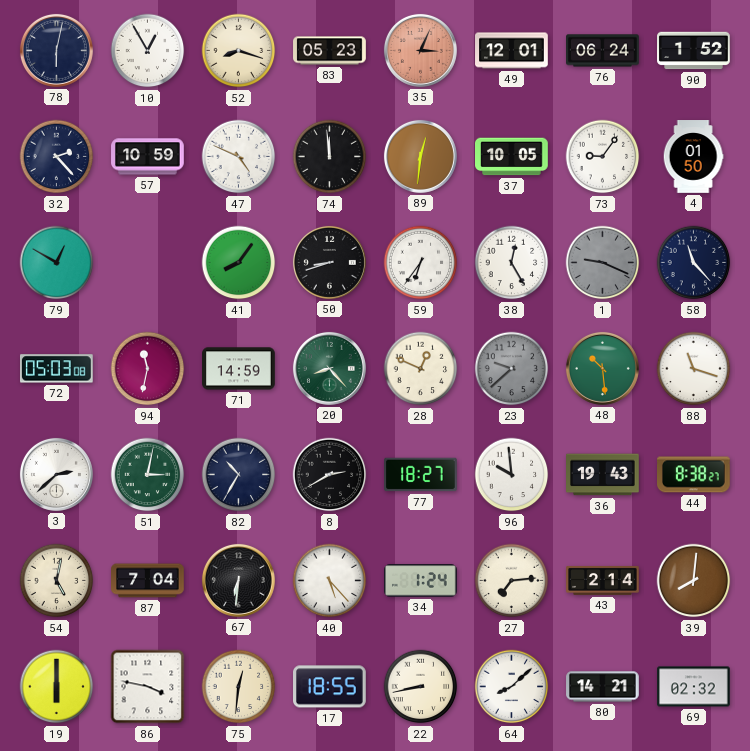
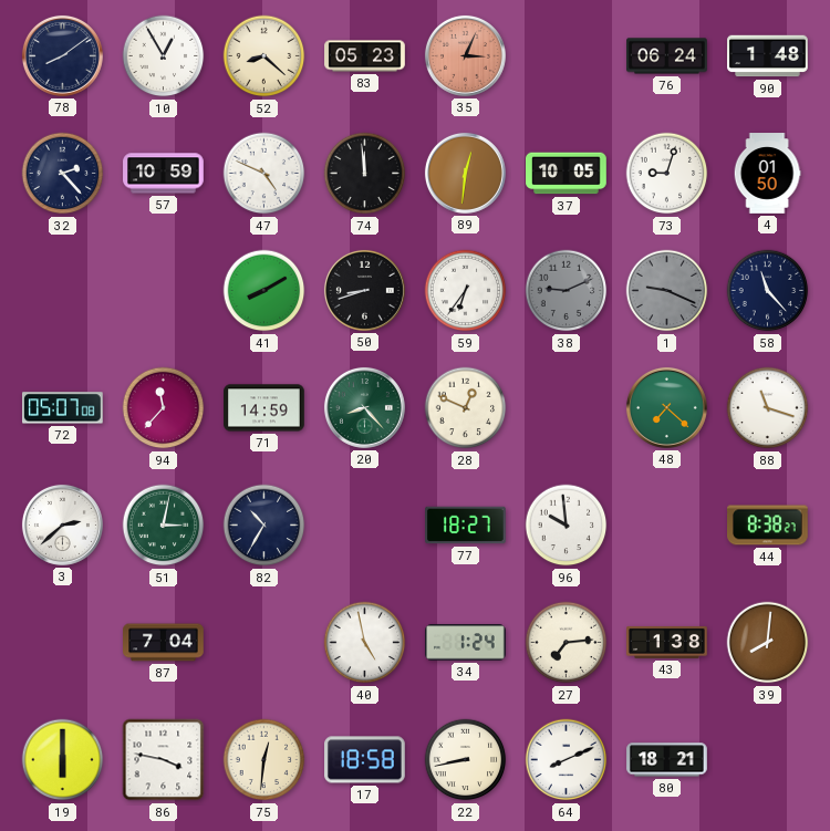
78: 6:02 -> 8:09
52: 8:18 -> 8:22
49: 12:01 -> none
90: 1:52 -> 1:48
73: 9:06 -> 9:03
79: 12:50 -> none
41: 8:06 -> 8:10
38: 12:25 -> 9:11
38 dial: white -> grey
72: 05:03 -> 05:07
94: 11:32 -> 11:37
23: 9:38 -> none
48: 10:29 -> 7:22
8: 2:40 -> none
36: 19:43 -> none
54: 5:02 -> none
67: 6:31 -> none
40: 5:23 -> 4:58
43: 2:14 -> 1:38
17: 18:55 -> 18:58
64: 8:08 -> 8:11
80: 14:21 -> 18:21
69: 02:32 -> none
